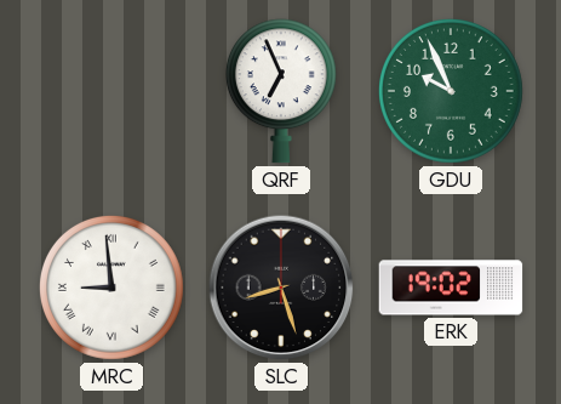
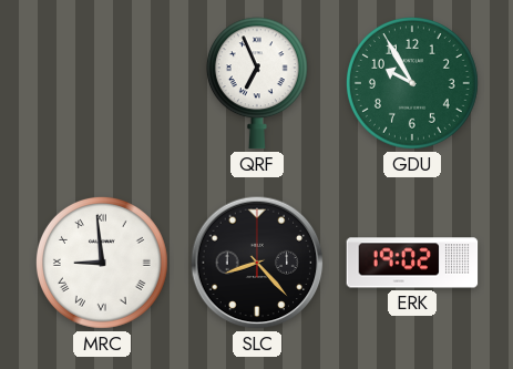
GDU: 9:56 -> 9:55
SLC: 8:27 -> 8:23
